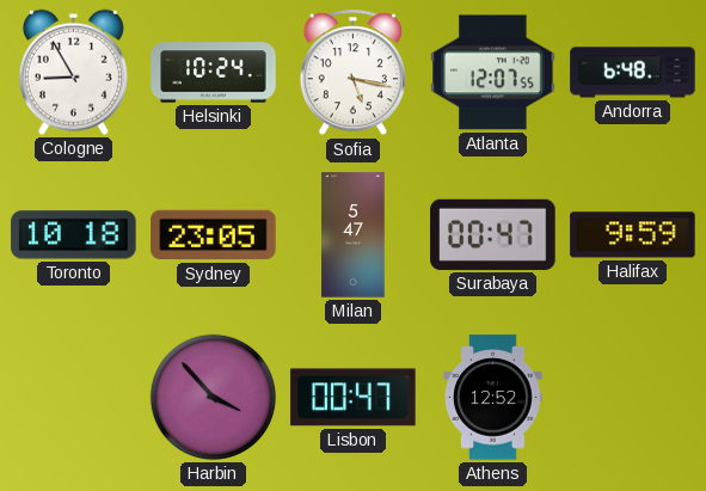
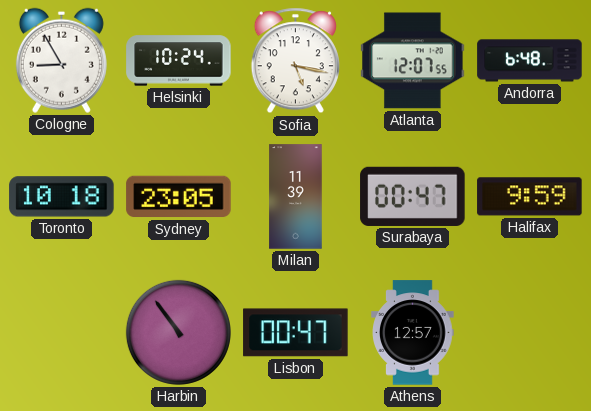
Milan: 5:47 -> 11:39
Harbin: 3:53 -> 10:54
Athens: 12:52 -> 12:57
